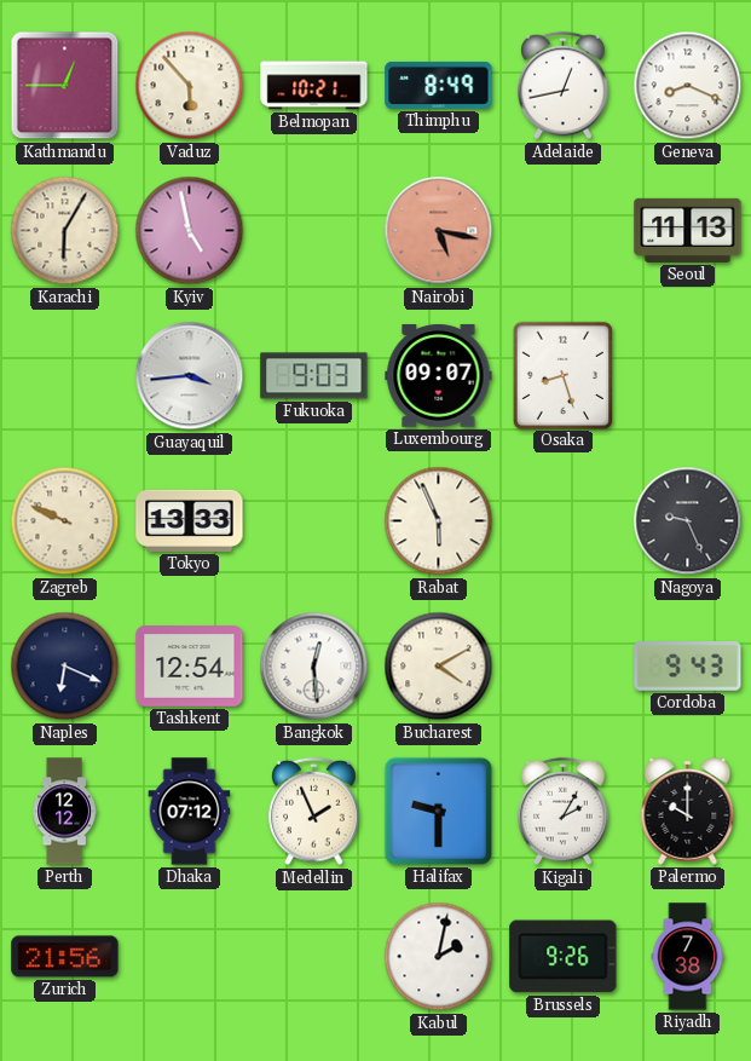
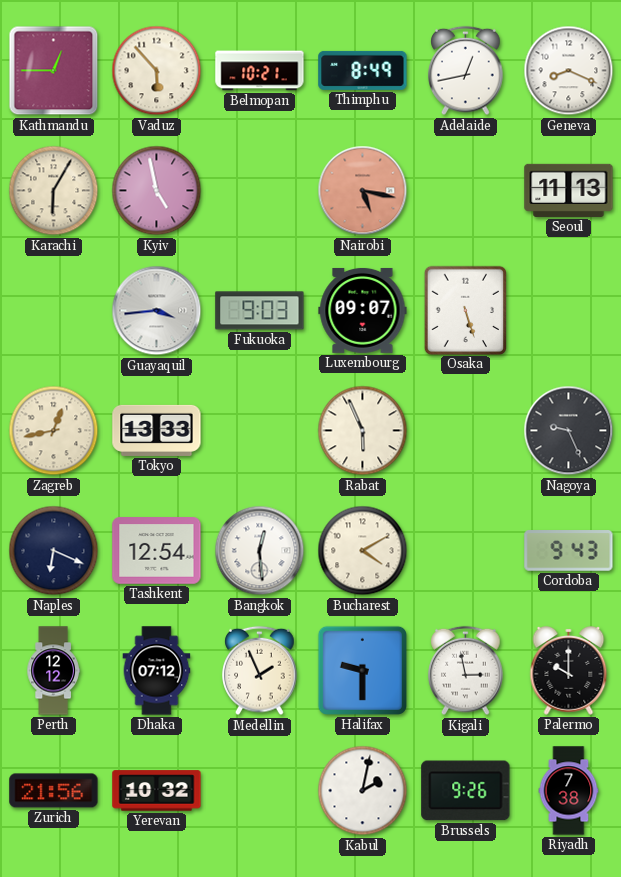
Osaka: 8:27 -> 5:27
Zagreb: 9:49 -> 12:43
Kigali: 2:05 -> 2:58
Yerevan: none -> 10:32
